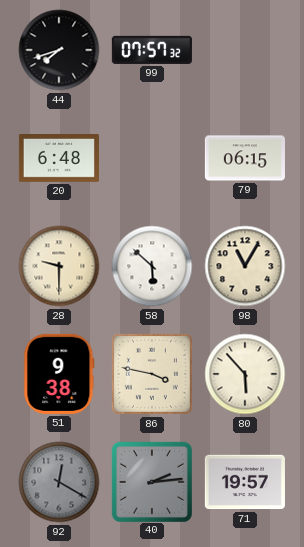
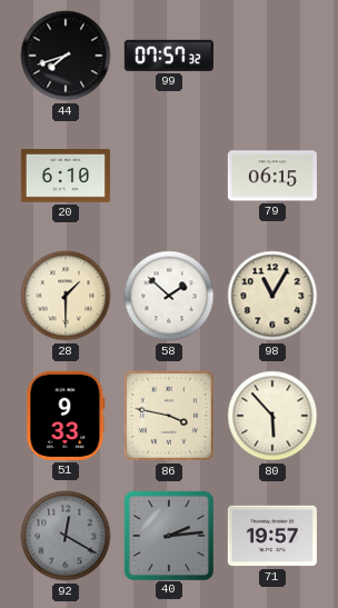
20: 6:48 -> 6:10
28: 9:30 -> 1:30
58: 5:52 -> 1:52
51: 9:38 -> 9:33
